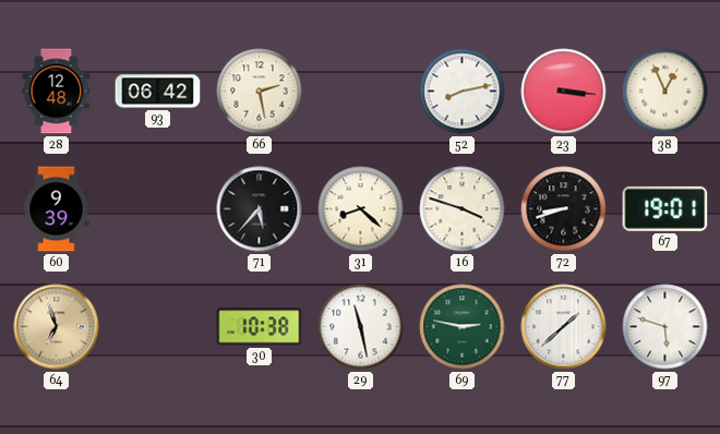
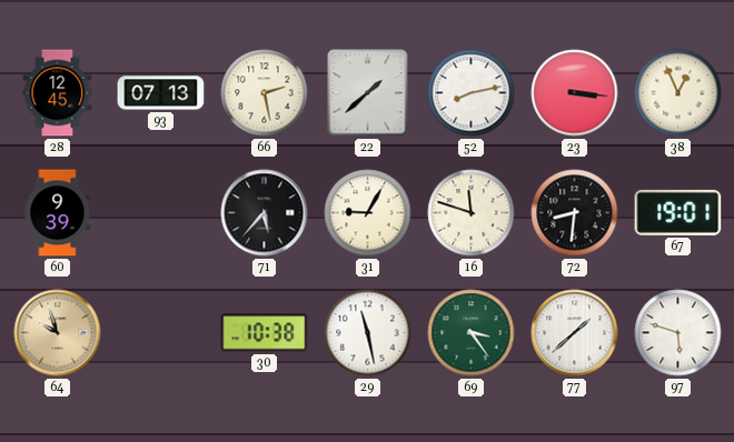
28: 12:48 -> 12:45
93: 06:42 -> 07:13
22: none -> 1:38
31: 8:22 -> 9:05
16: 3:48 -> 11:48
72: 8:42 -> 8:31
64: 6:57 -> 9:57
69: 2:47 -> 3:24
